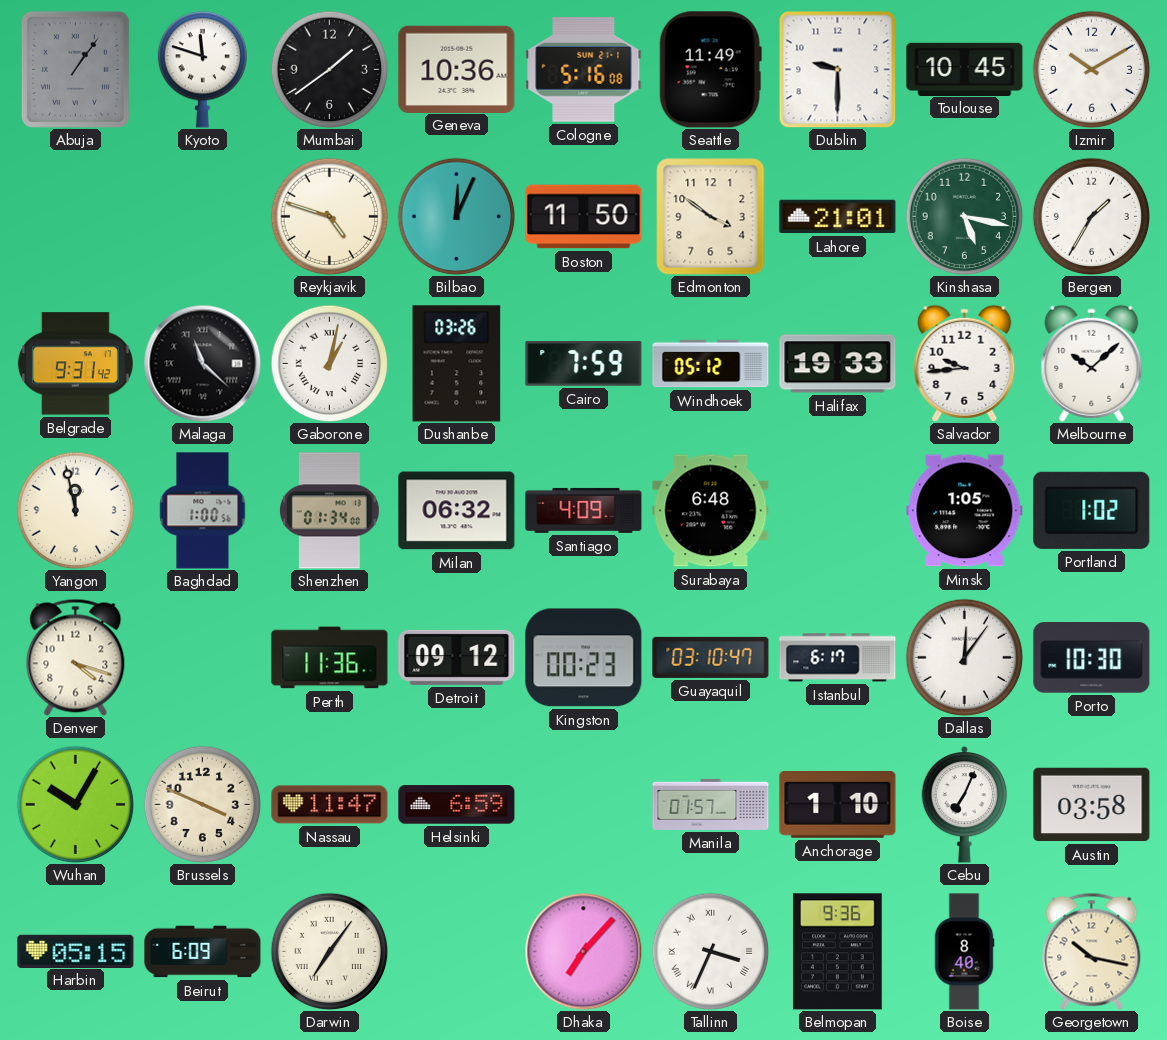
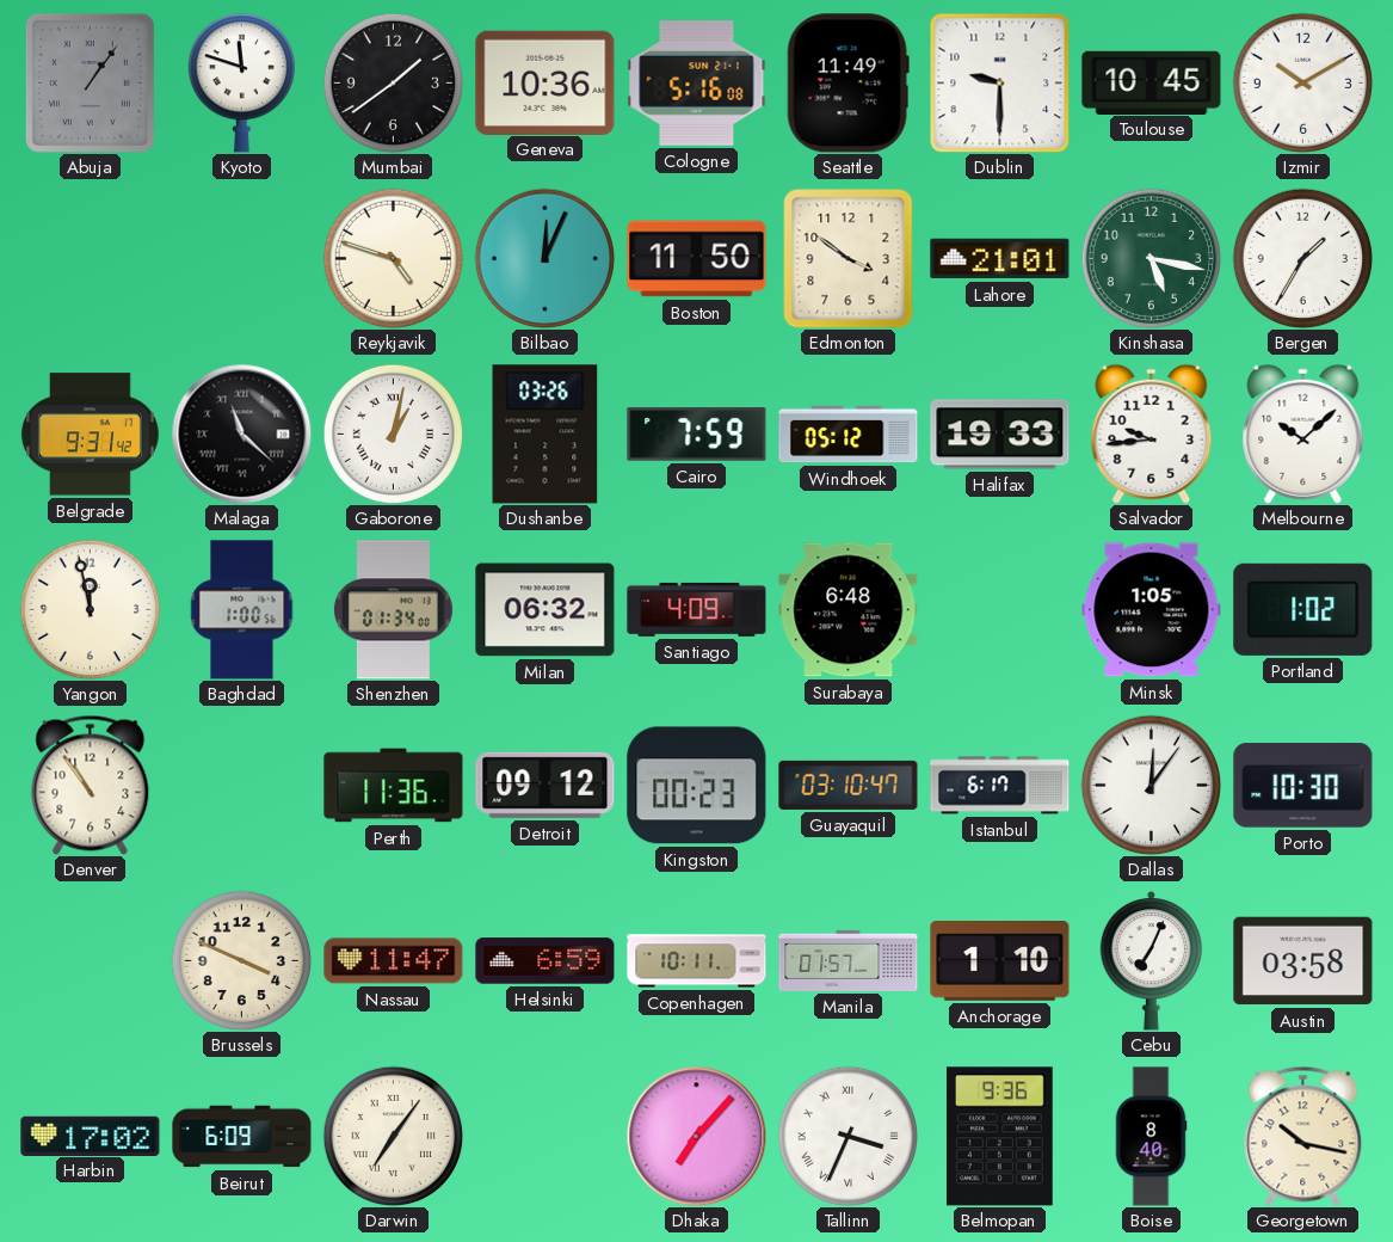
Denver: 4:18 -> 10:54
Wuhan: 10:05 -> none
Copenhagen: none -> 10:11
Harbin: 05:15 -> 17:02
